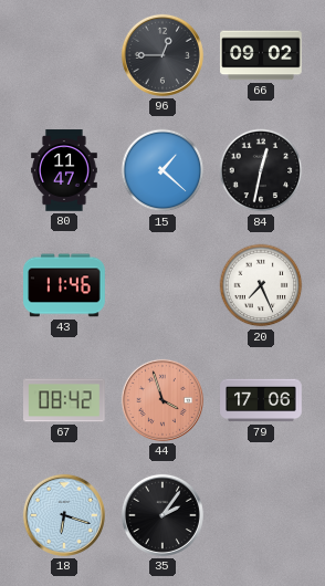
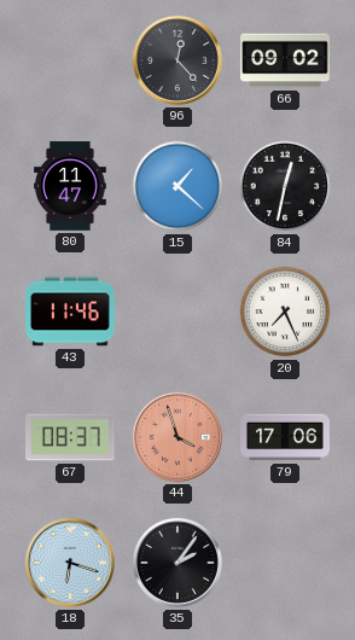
96: 12:45 -> 12:23
67: 08:42 -> 08:37
